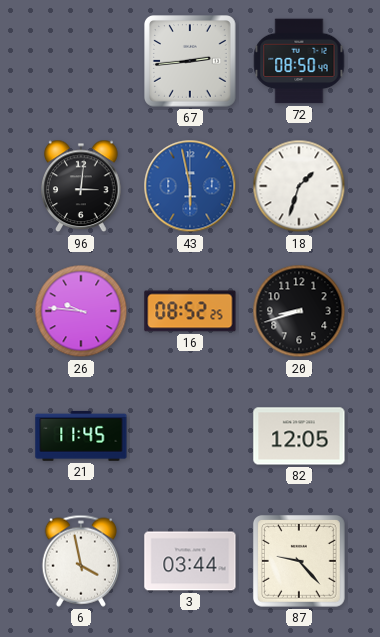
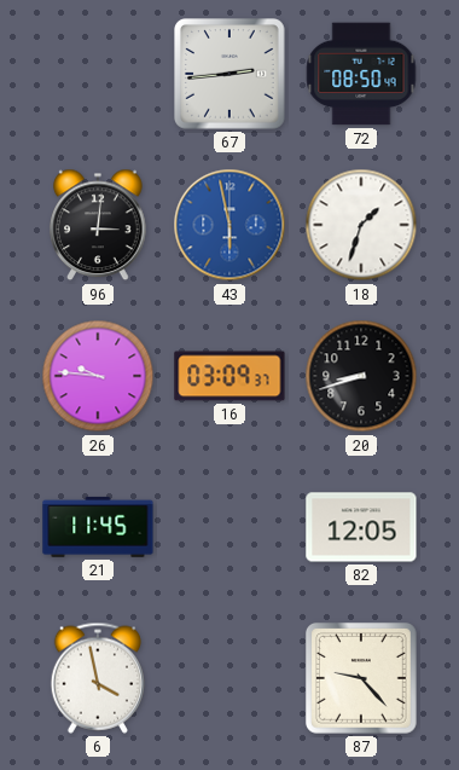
16: 08:52 -> 03:09
3: 03:44 -> none
